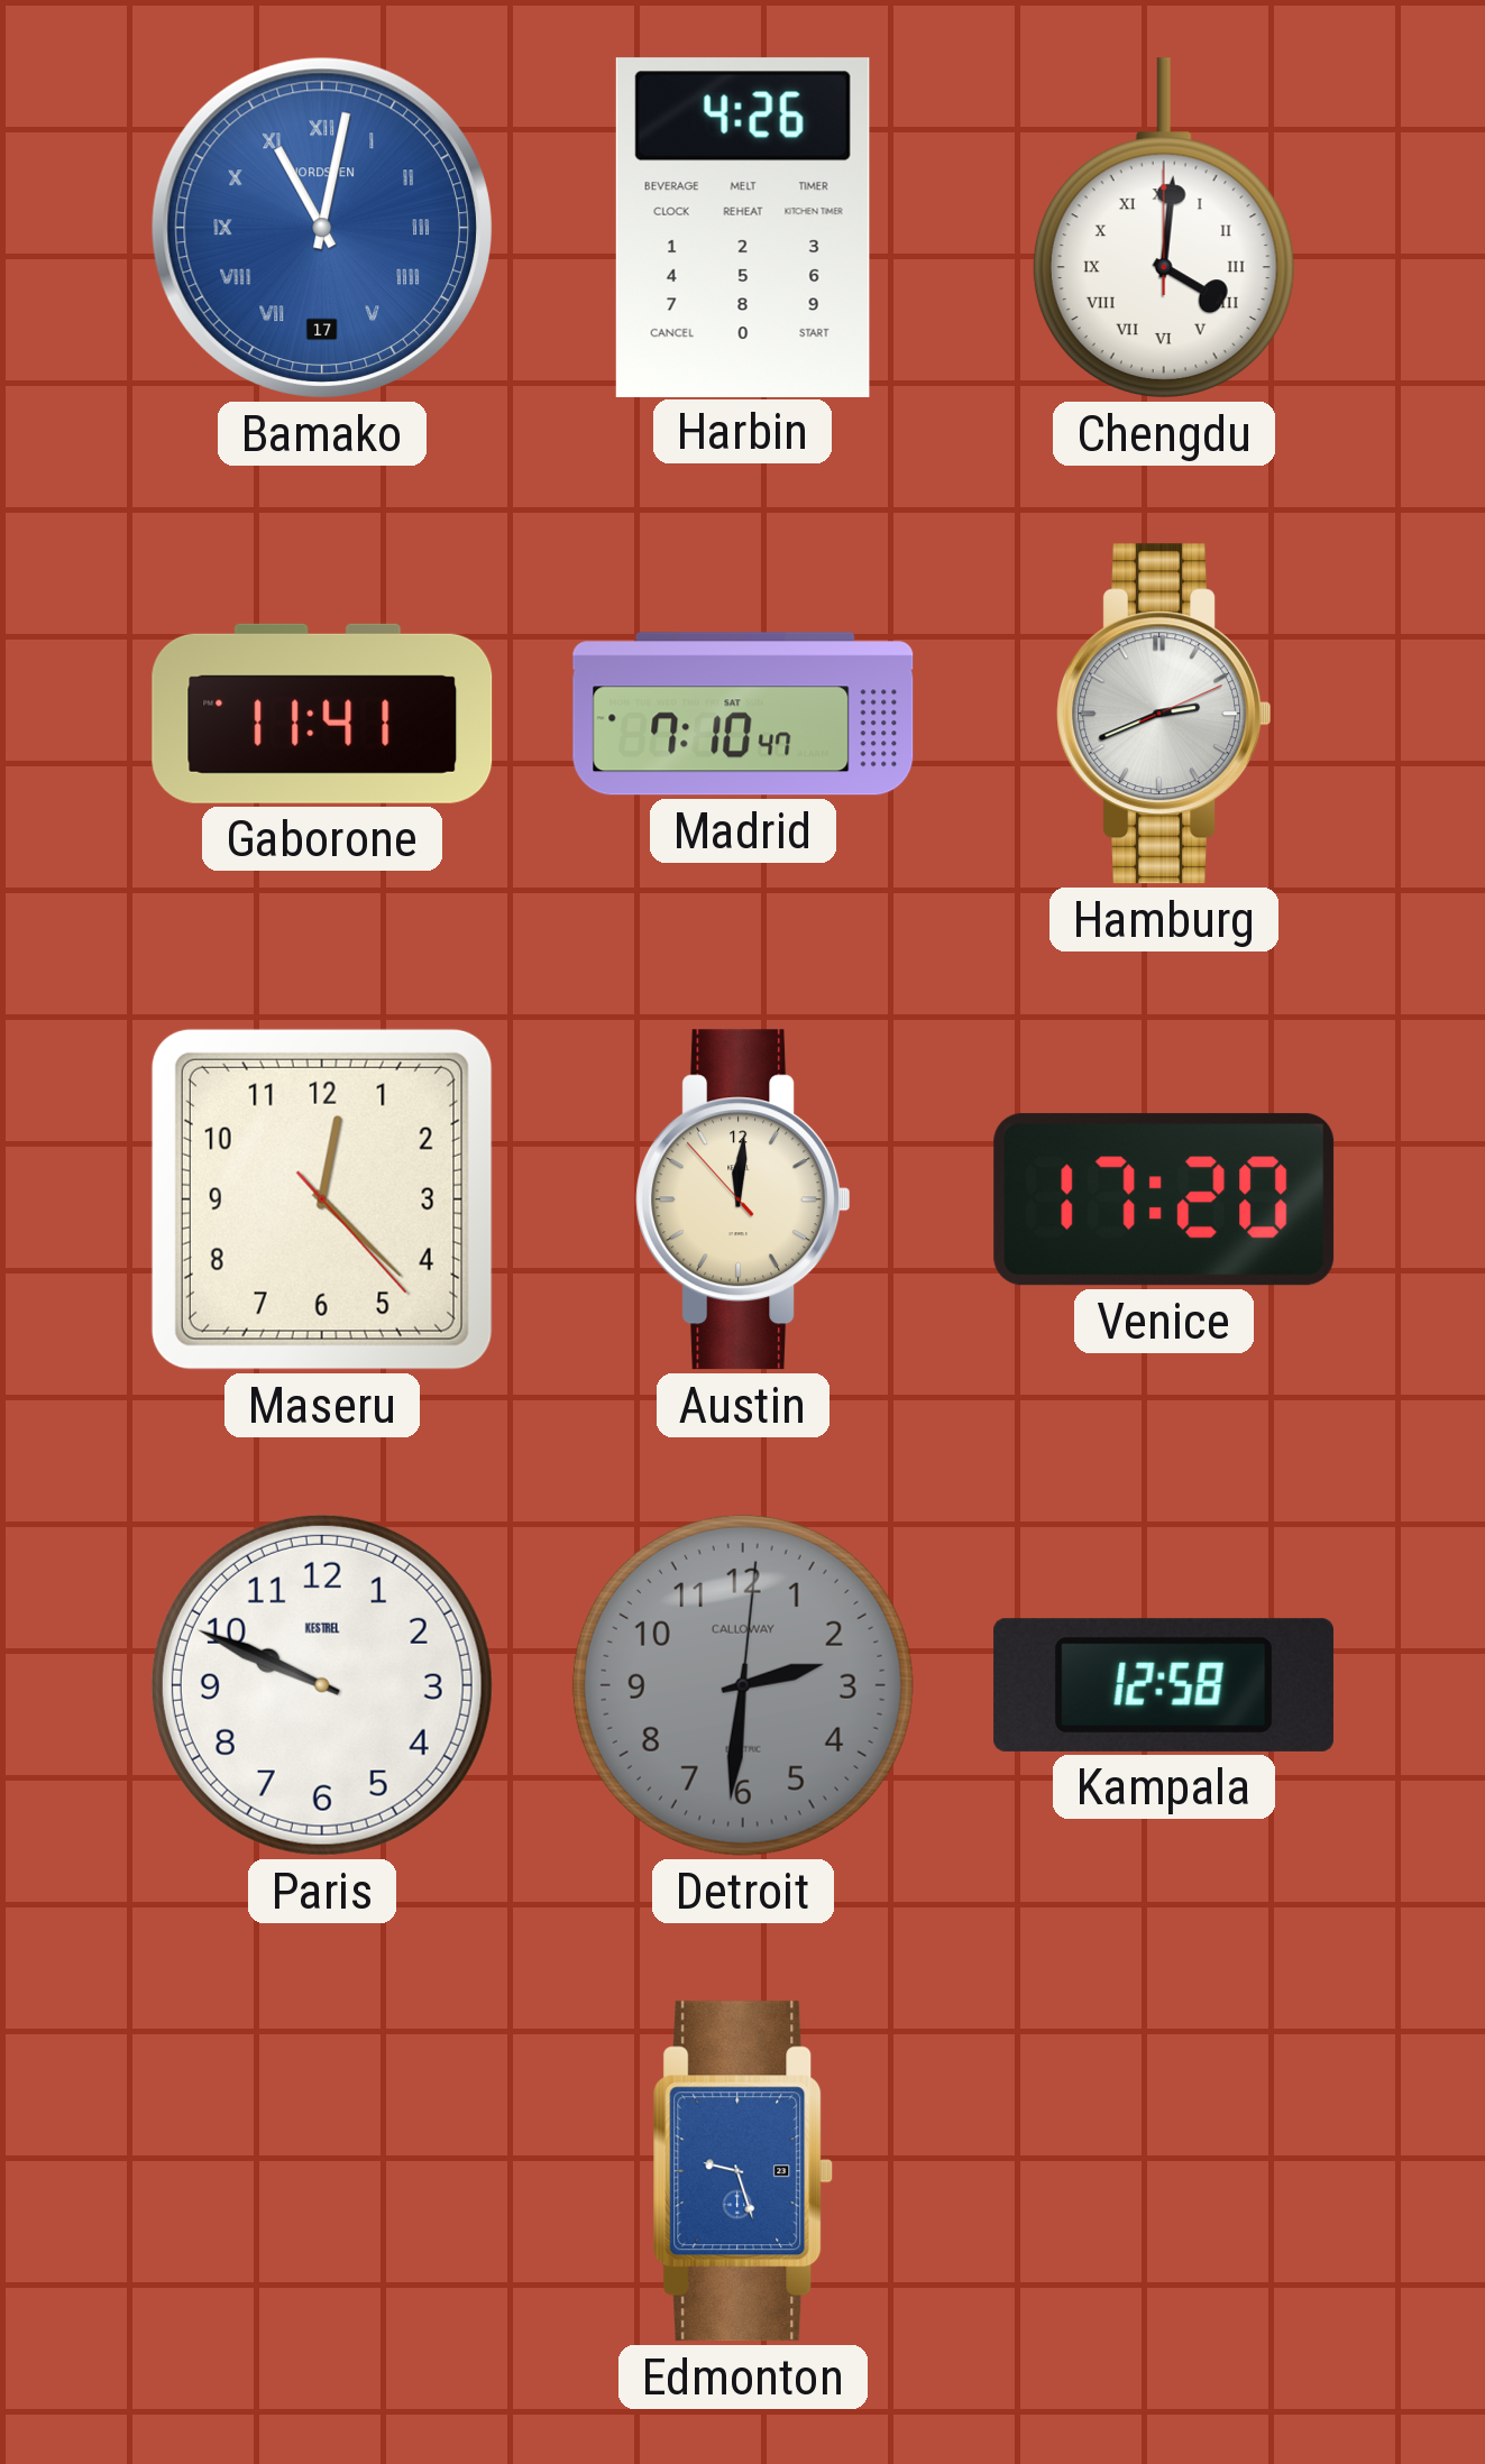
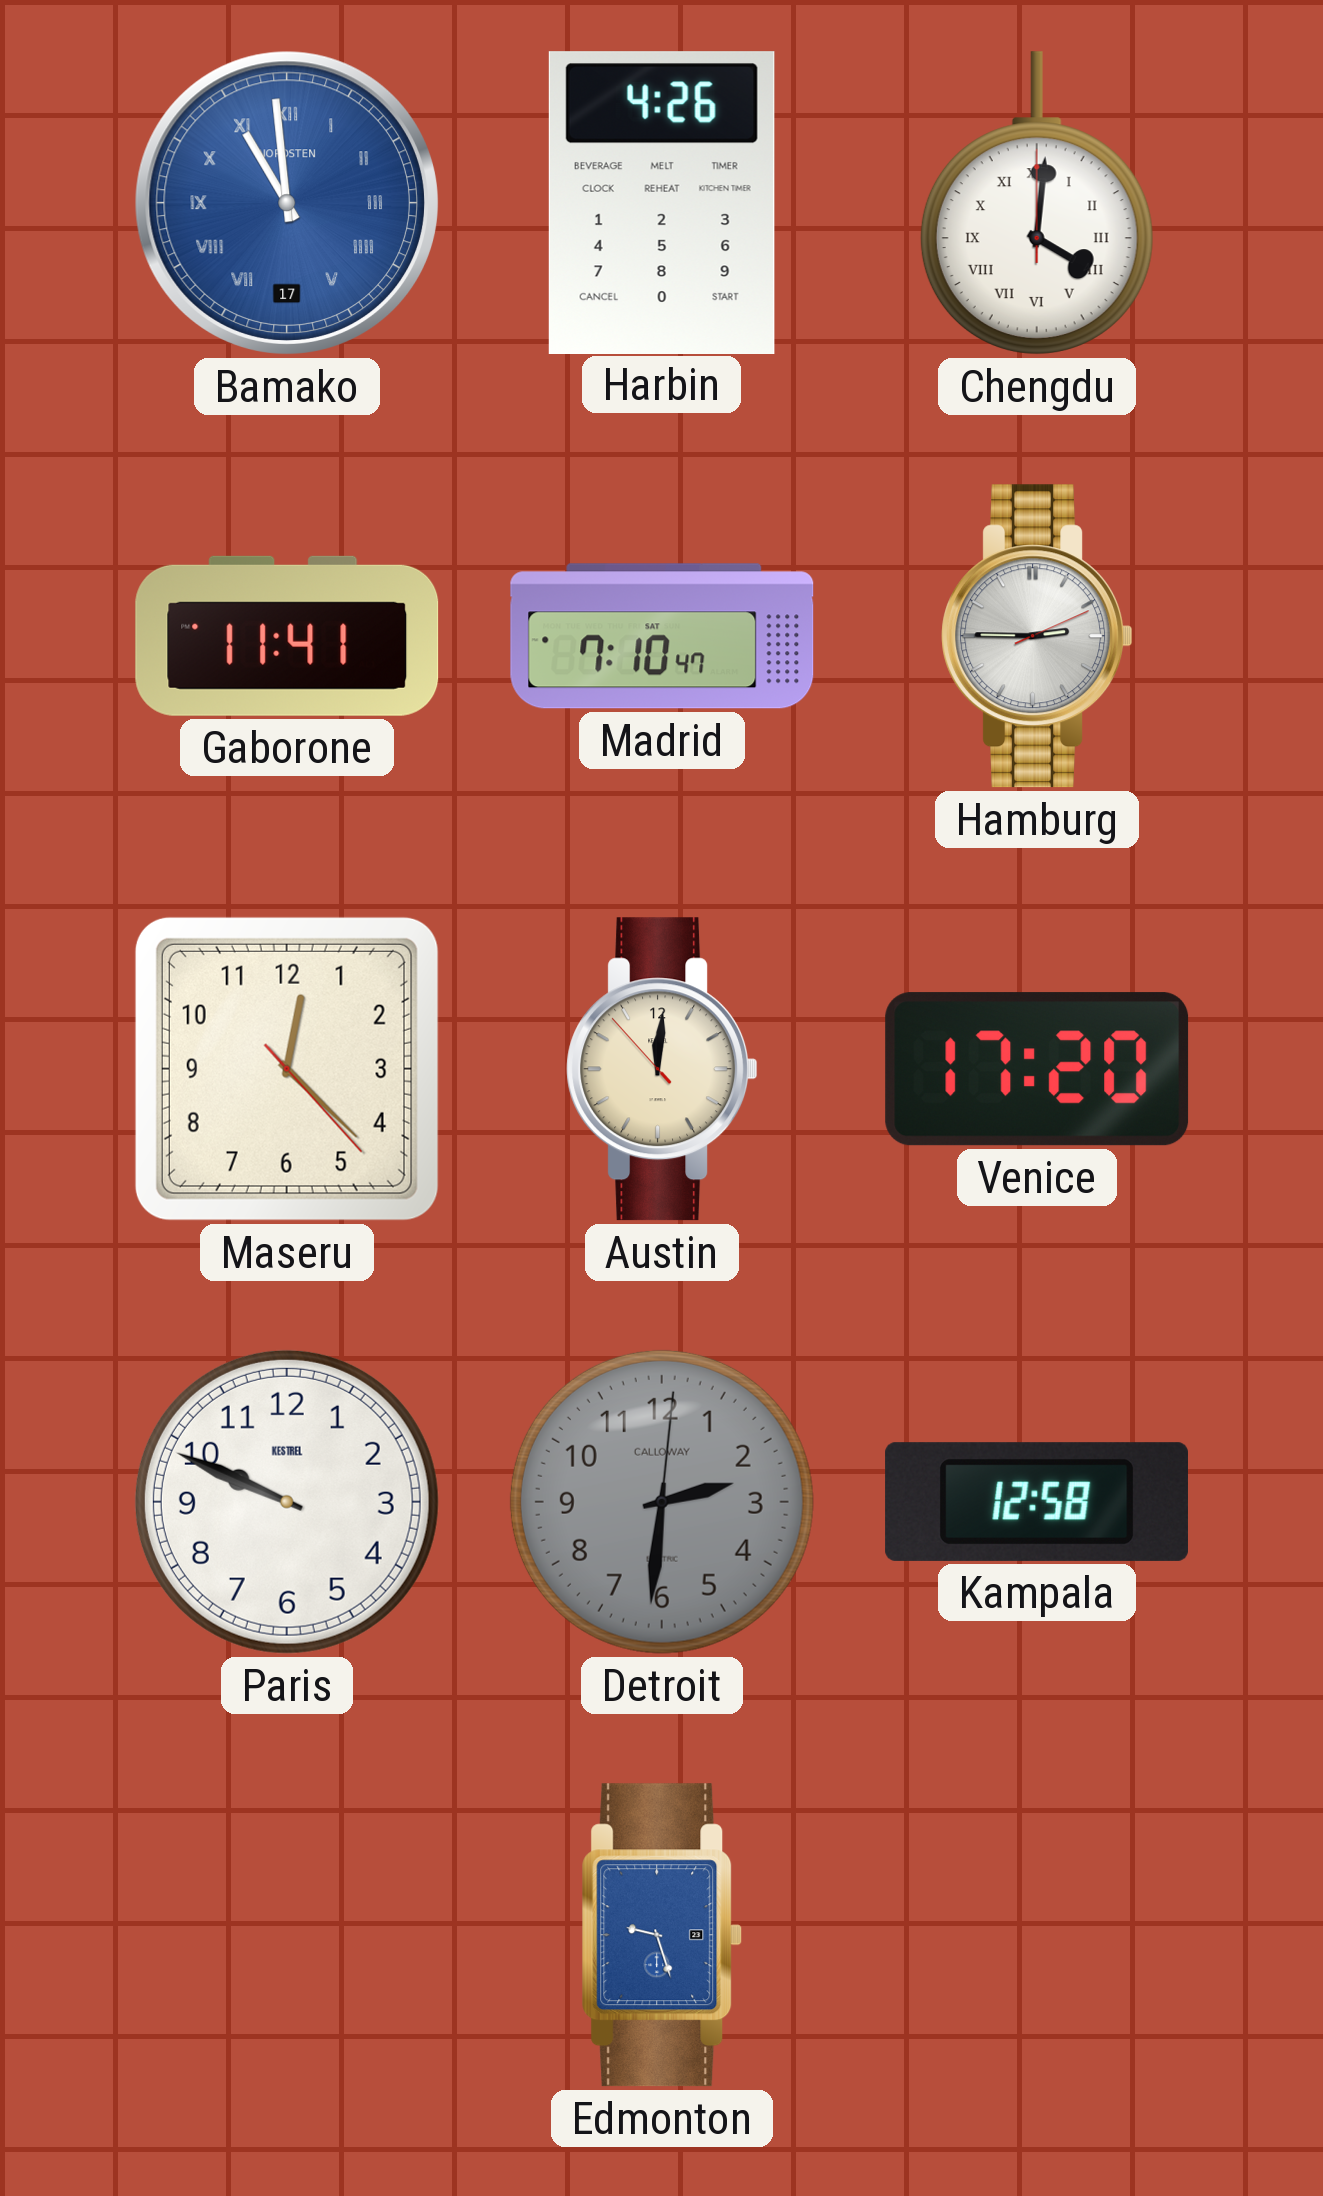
Bamako: 11:02 -> 10:59
Hamburg: 2:41 -> 2:45
